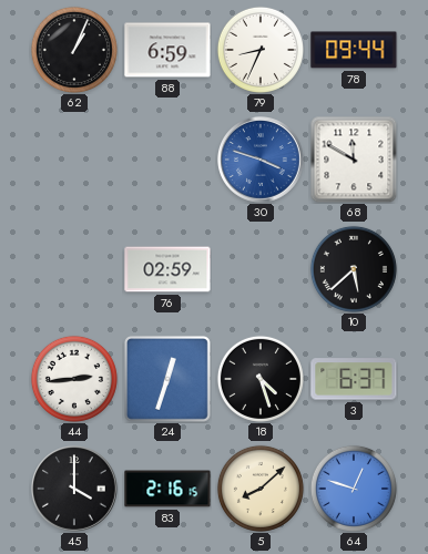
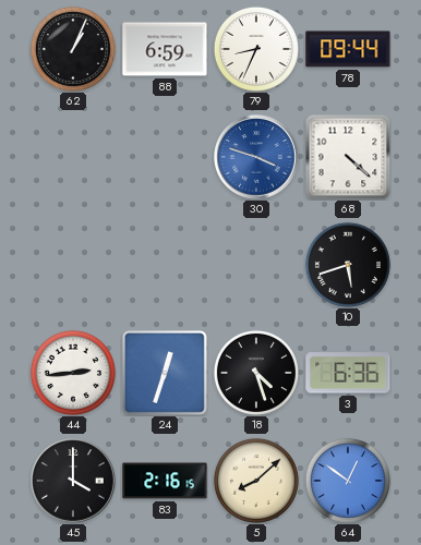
68: 11:50 -> 4:22
76: 02:59 -> none
10: 5:38 -> 5:42
3: 6:37 -> 6:36
64: 12:48 -> 12:51
